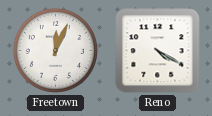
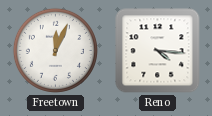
Reno: 4:20 -> 4:16
